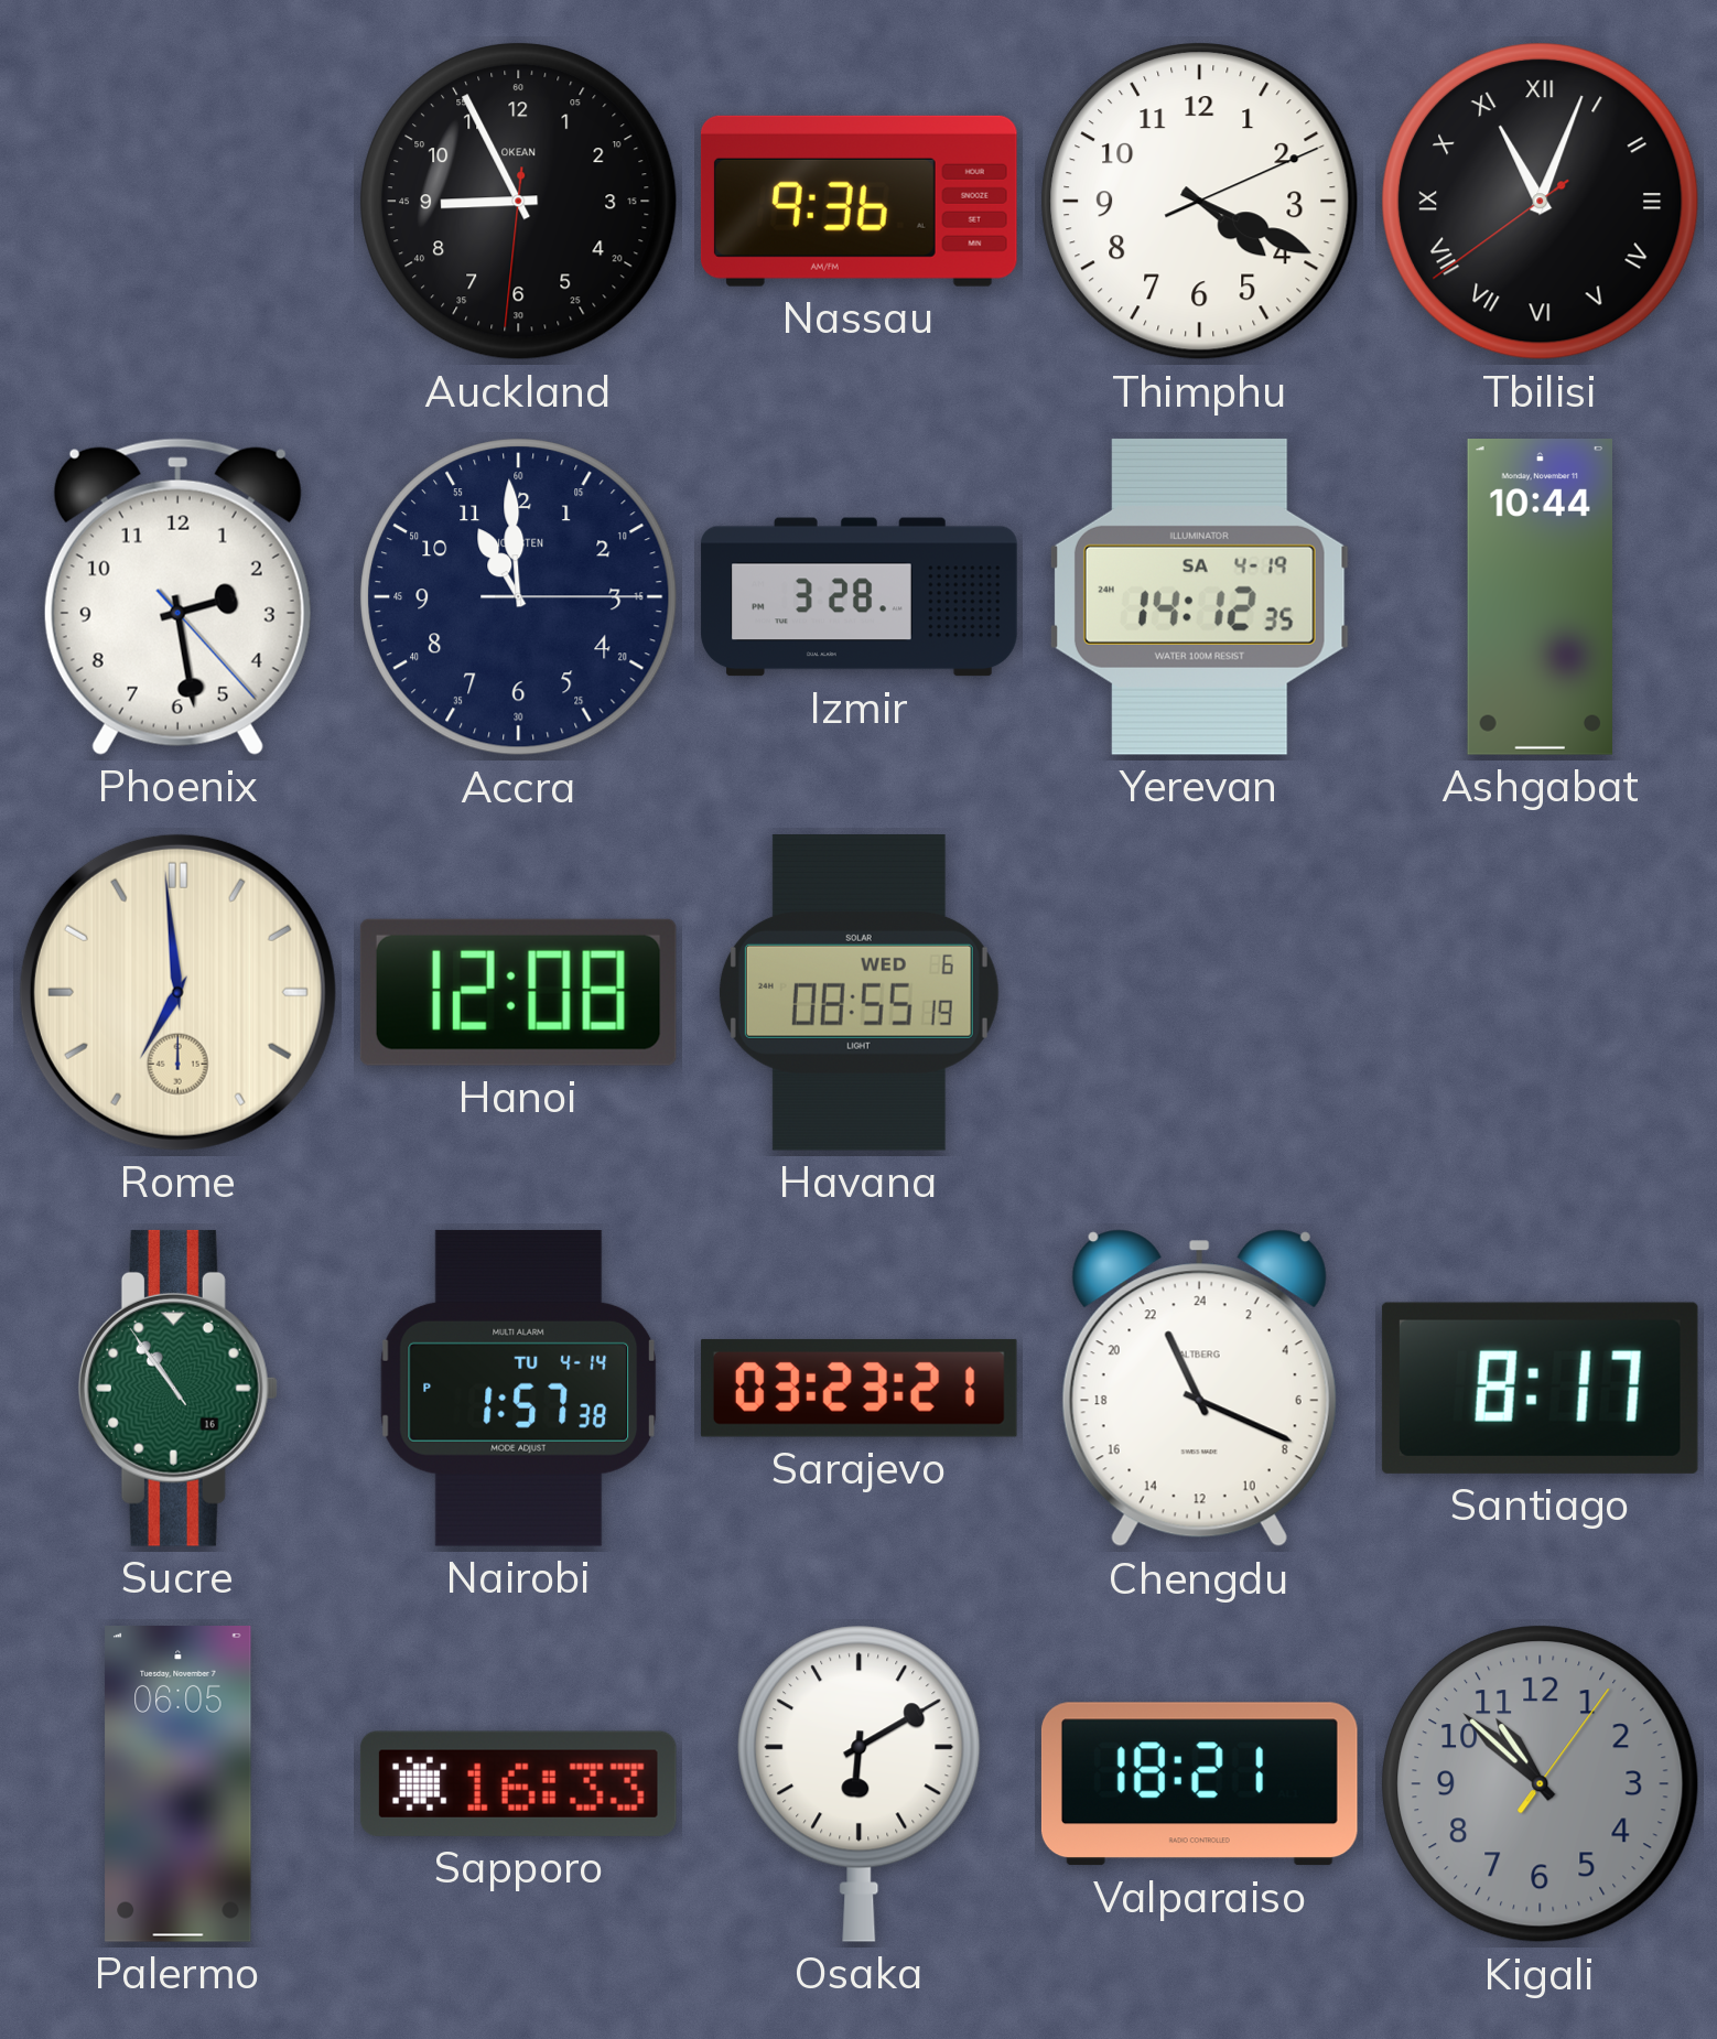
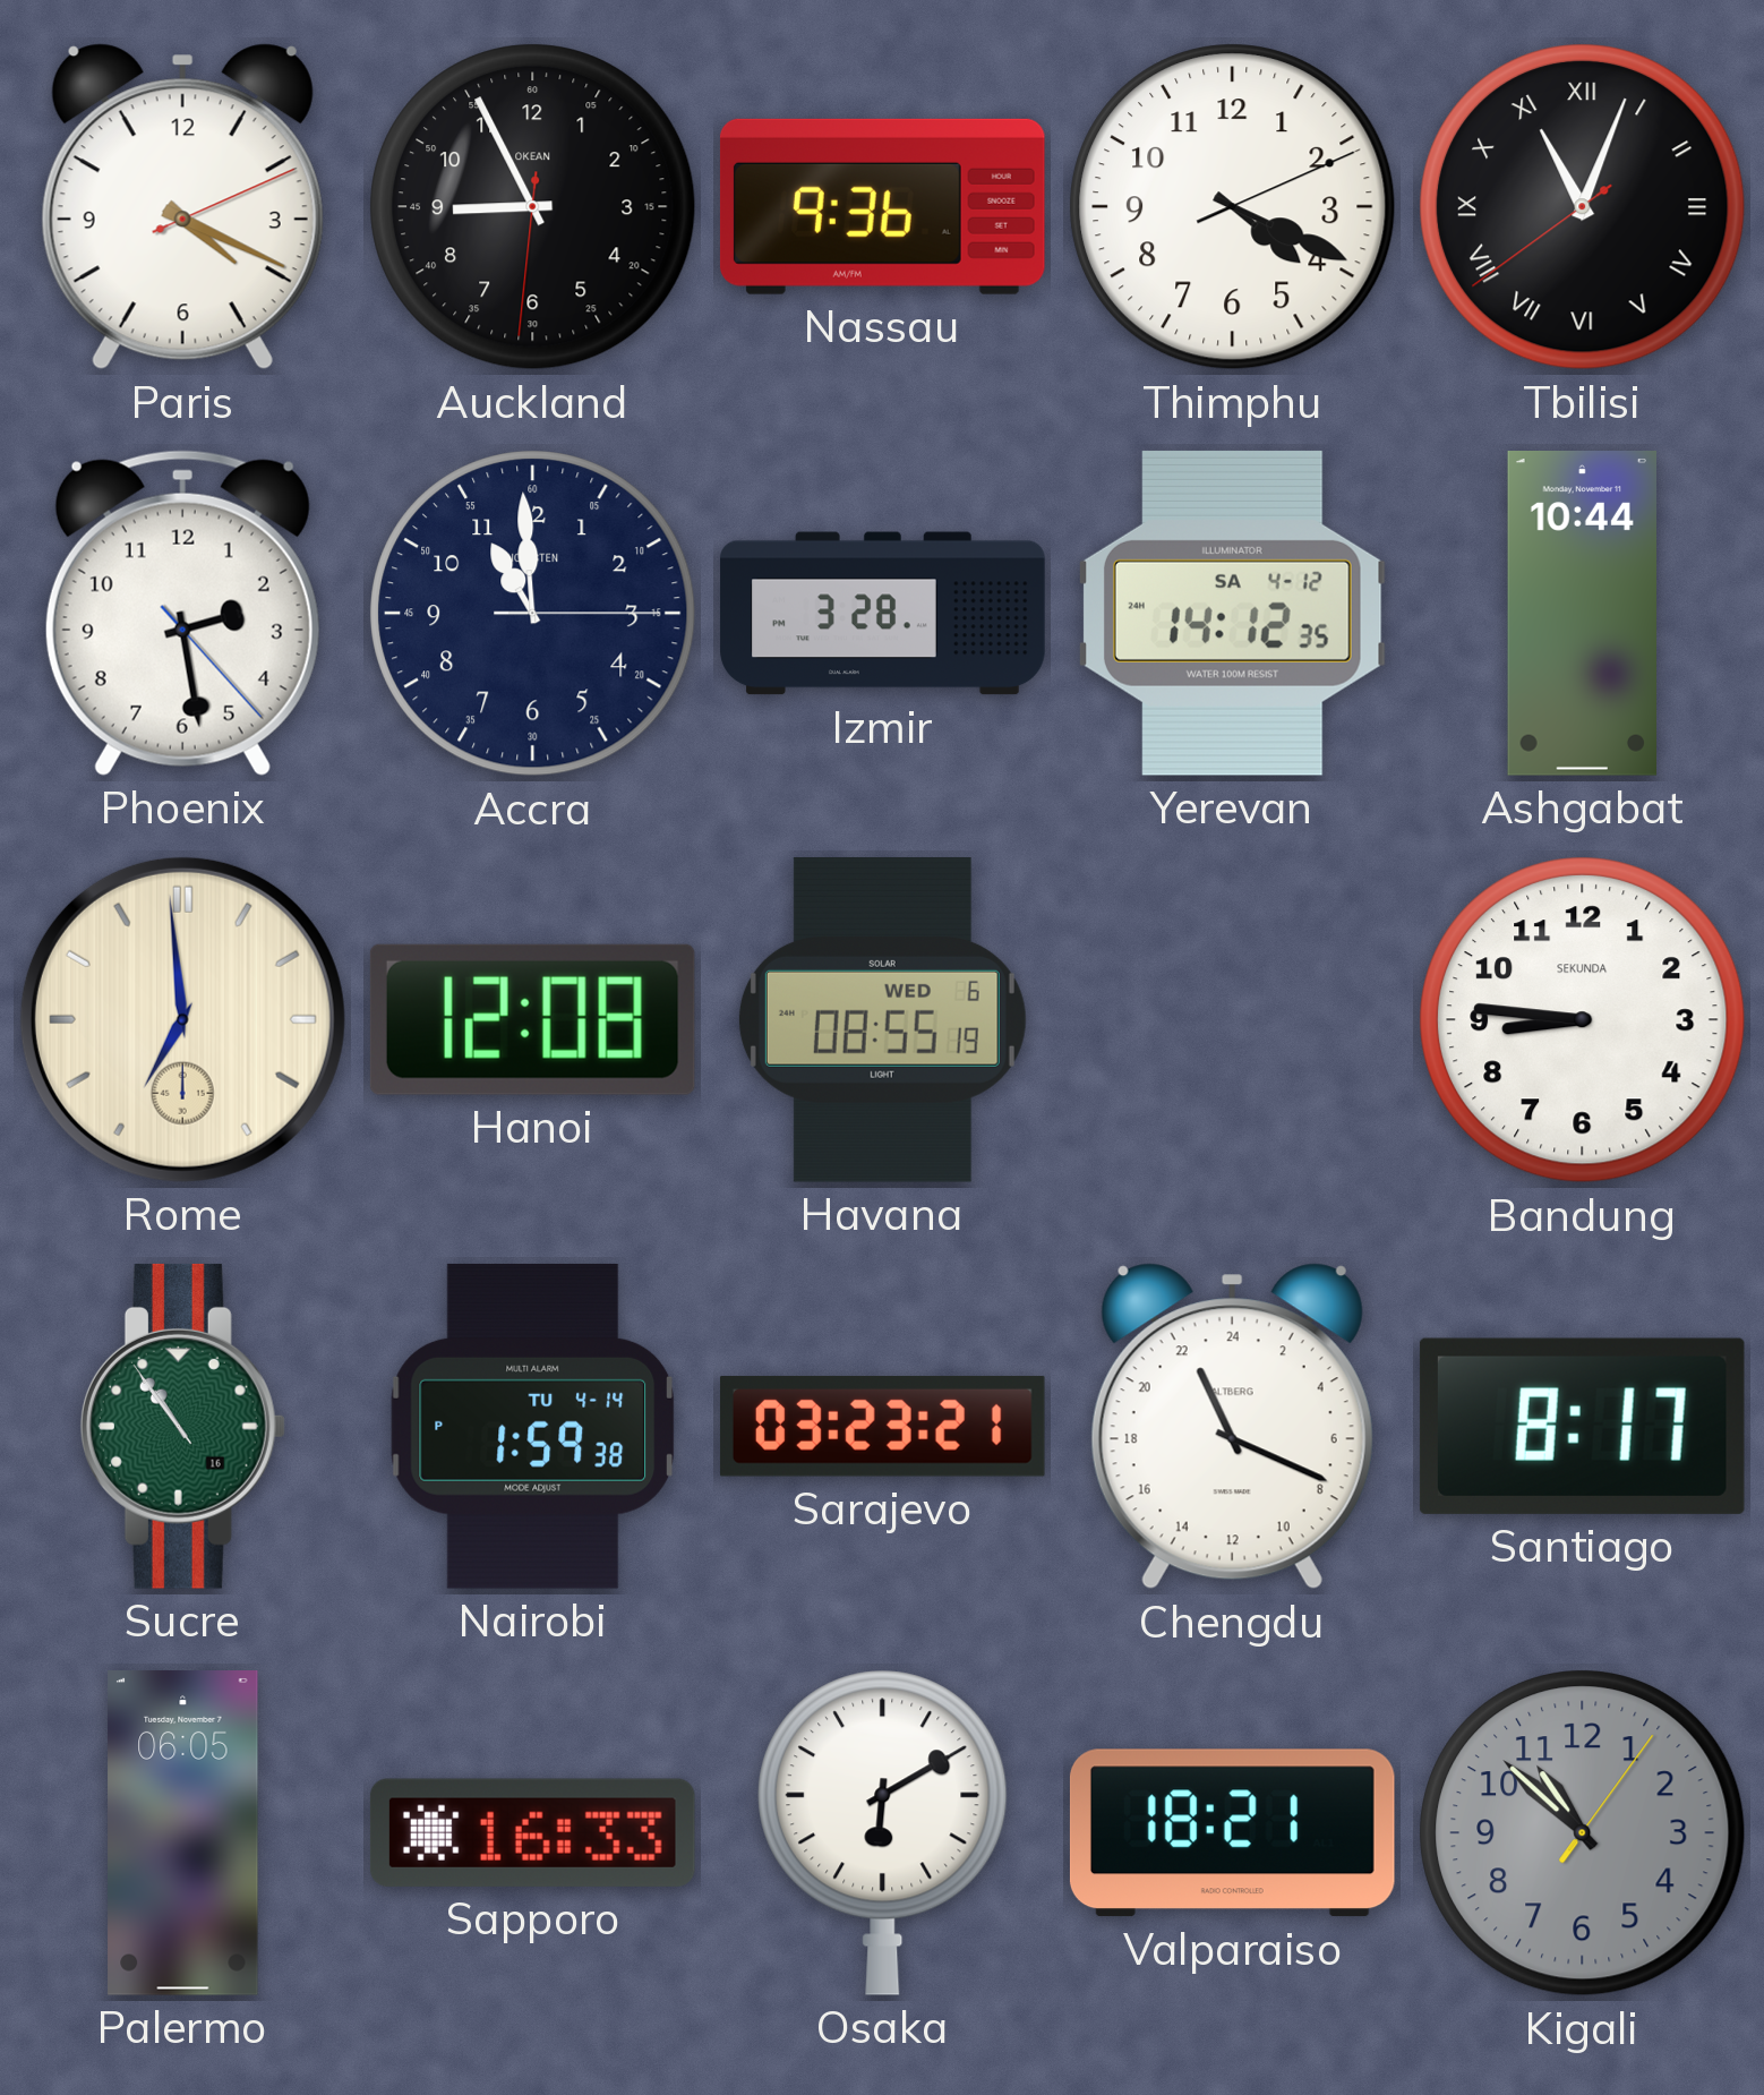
Paris: none -> 4:19
Yerevan date: SA 4-19 -> SA 4-12
Bandung: none -> 8:46
Nairobi: 1:57 -> 1:59
